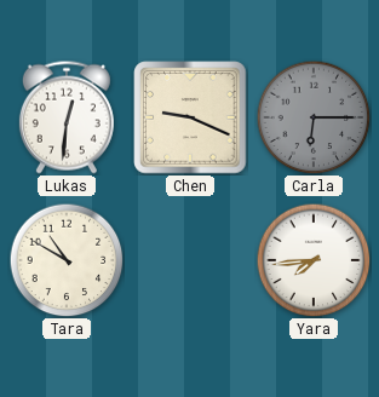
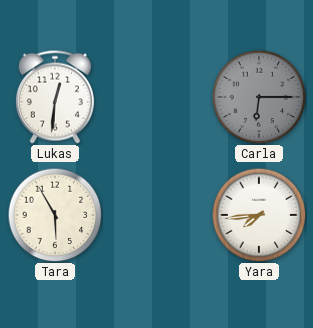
Chen: 9:19 -> none
Tara: 10:50 -> 5:55
